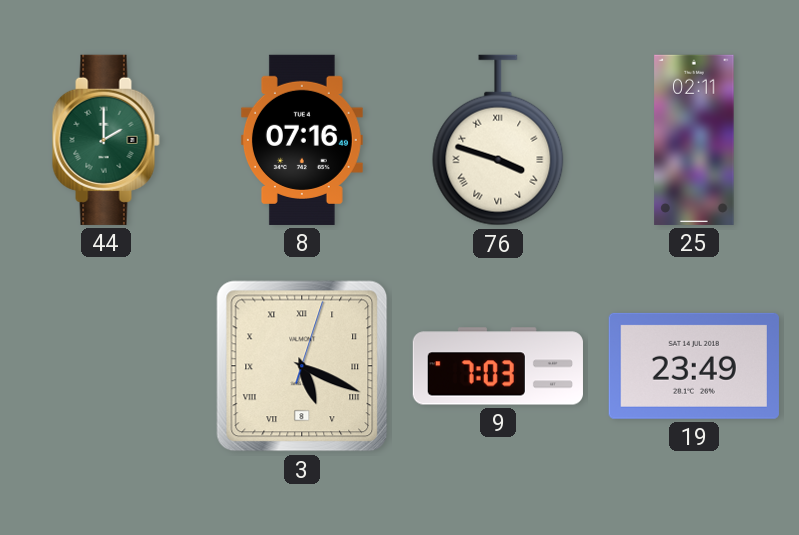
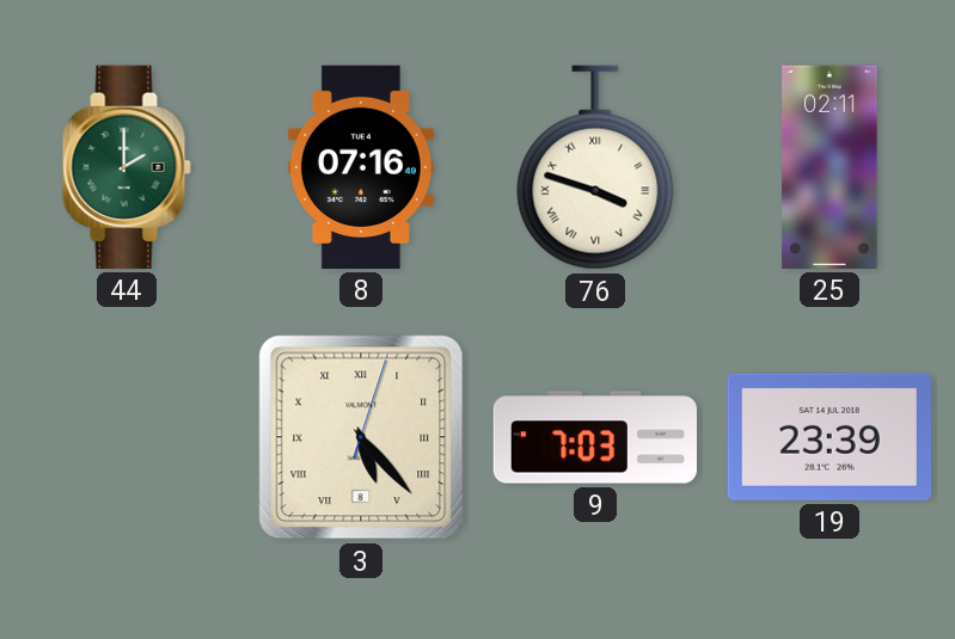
3: 5:19 -> 5:23
19: 23:49 -> 23:39
